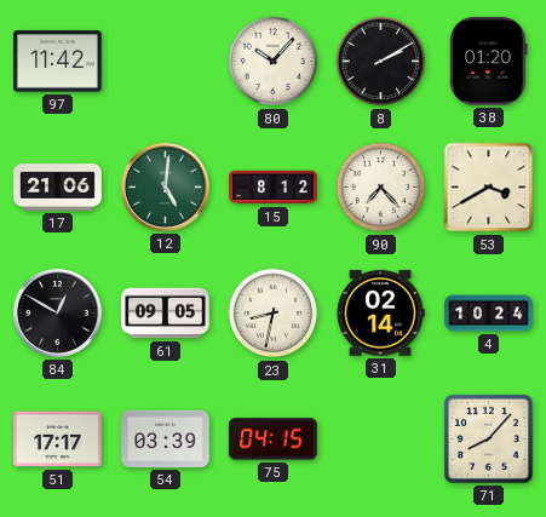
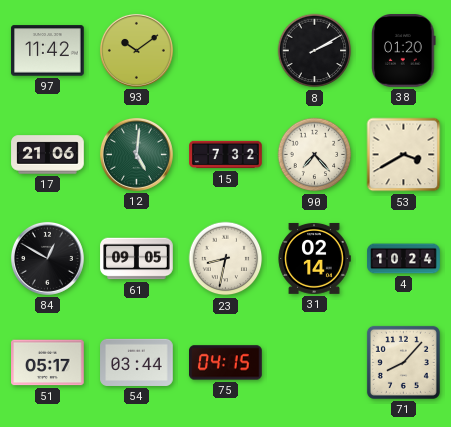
93: none -> 10:09
80: 10:07 -> none
15: 8:12 -> 7:32
51: 17:17 -> 05:17
54: 03:39 -> 03:44
